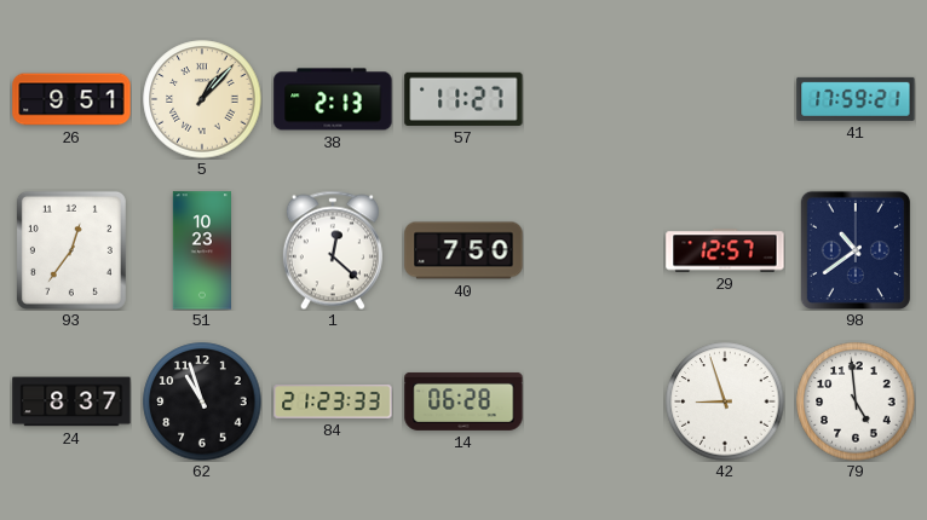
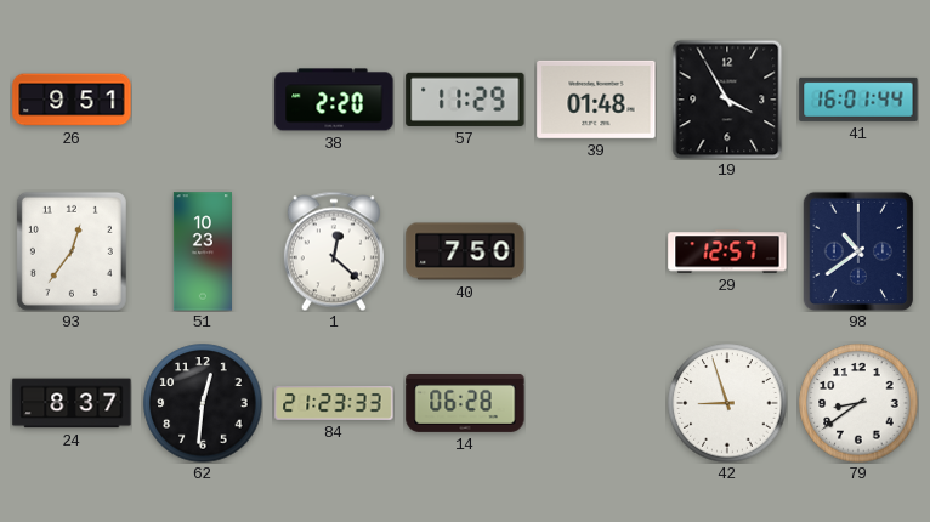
5: 1:07 -> none
38: 2:13 -> 2:20
57: 11:27 -> 11:29
39: none -> 01:48
19: none -> 3:55
41: 17:59 -> 16:01
62: 10:57 -> 12:31
79: 4:59 -> 8:39
